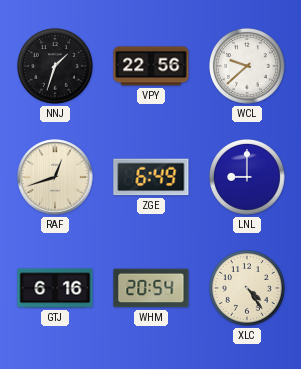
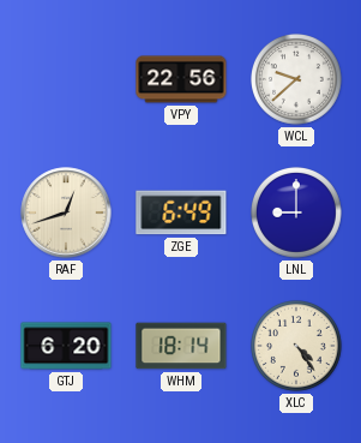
NNJ: 1:33 -> none
GTJ: 6:16 -> 6:20
WHM: 20:54 -> 18:14
